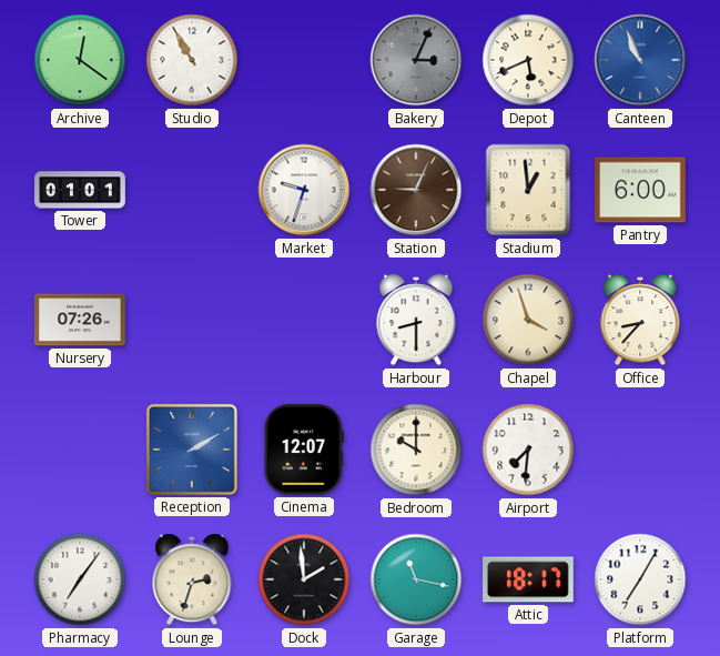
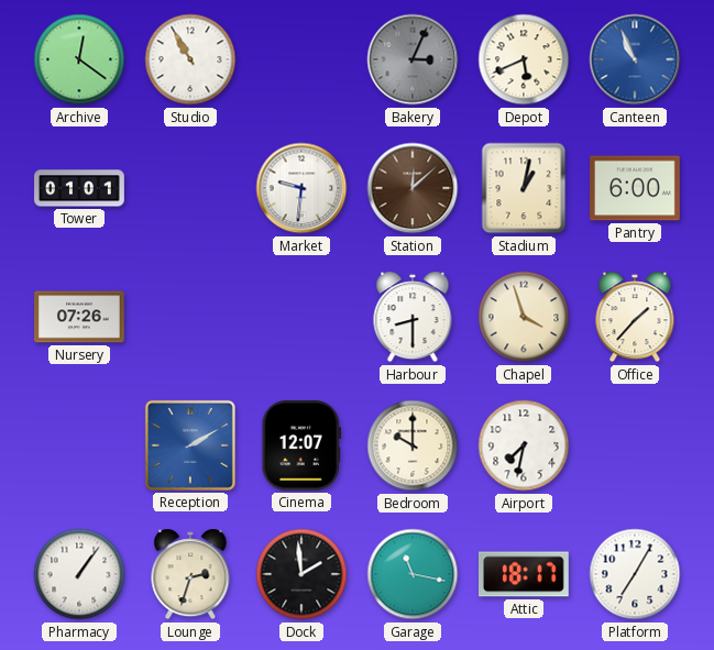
Market: 9:33 -> 9:31
Station: 9:04 -> 12:08
Stadium: 12:59 -> 1:02
Office: 8:37 -> 1:37
Airport: 7:31 -> 7:32
Pharmacy: 7:06 -> 1:06
